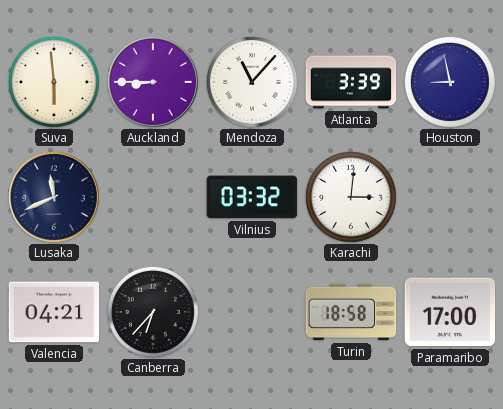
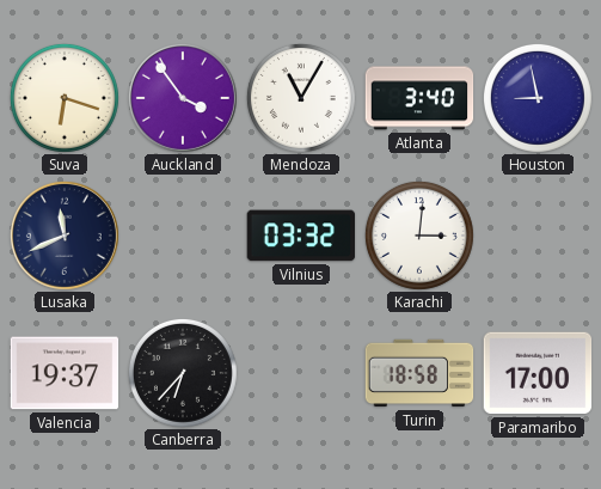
Suva: 5:59 -> 6:18
Auckland: 8:45 -> 3:54
Mendoza: 11:07 -> 11:05
Atlanta: 3:39 -> 3:40
Valencia: 04:21 -> 19:37
